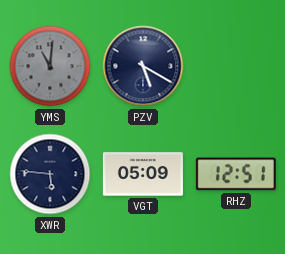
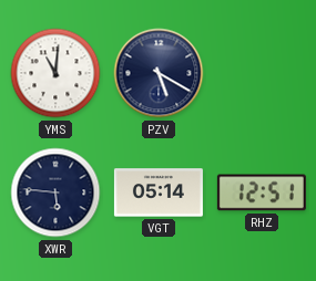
YMS dial: grey -> white
VGT: 05:09 -> 05:14
